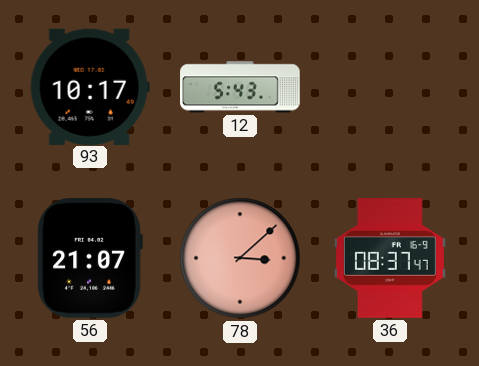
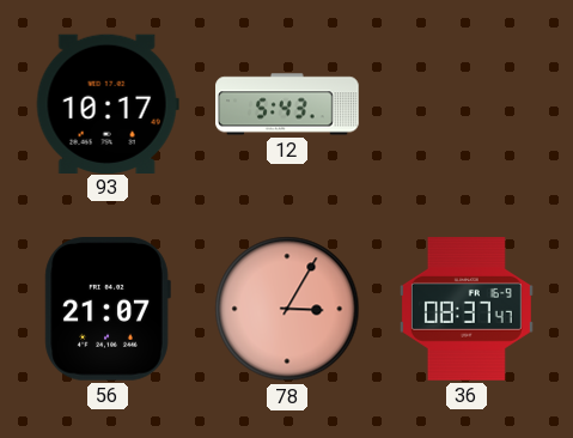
78: 3:08 -> 3:05
